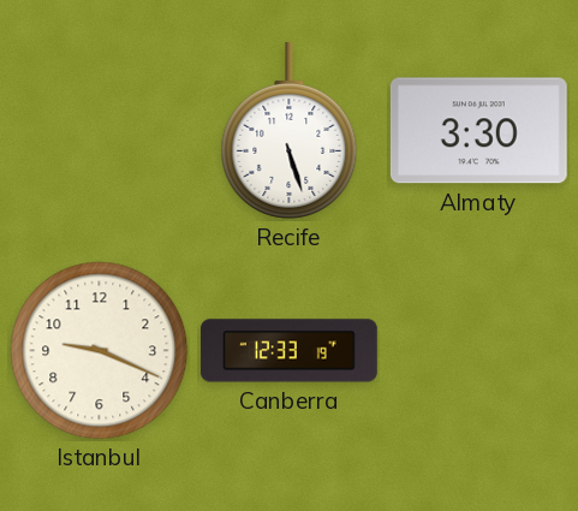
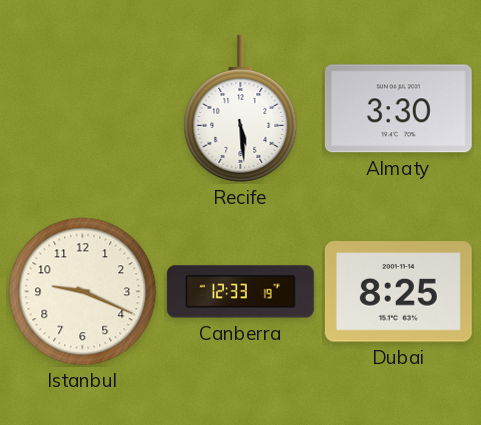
Recife: 5:27 -> 5:29
Dubai: none -> 8:25
